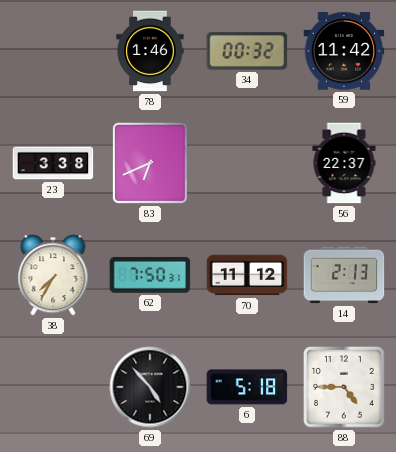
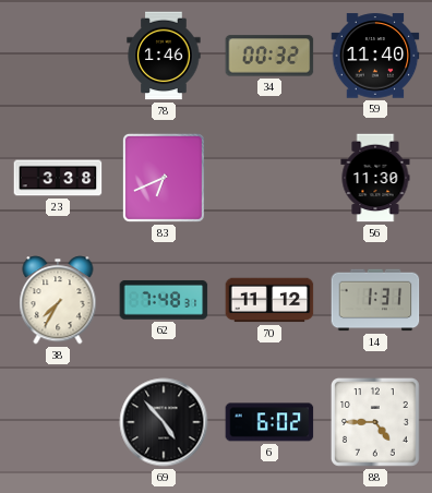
59: 11:42 -> 11:40
56: 22:37 -> 11:30
62: 7:50 -> 7:48
14: 2:13 -> 1:31
6: 5:18 -> 6:02
